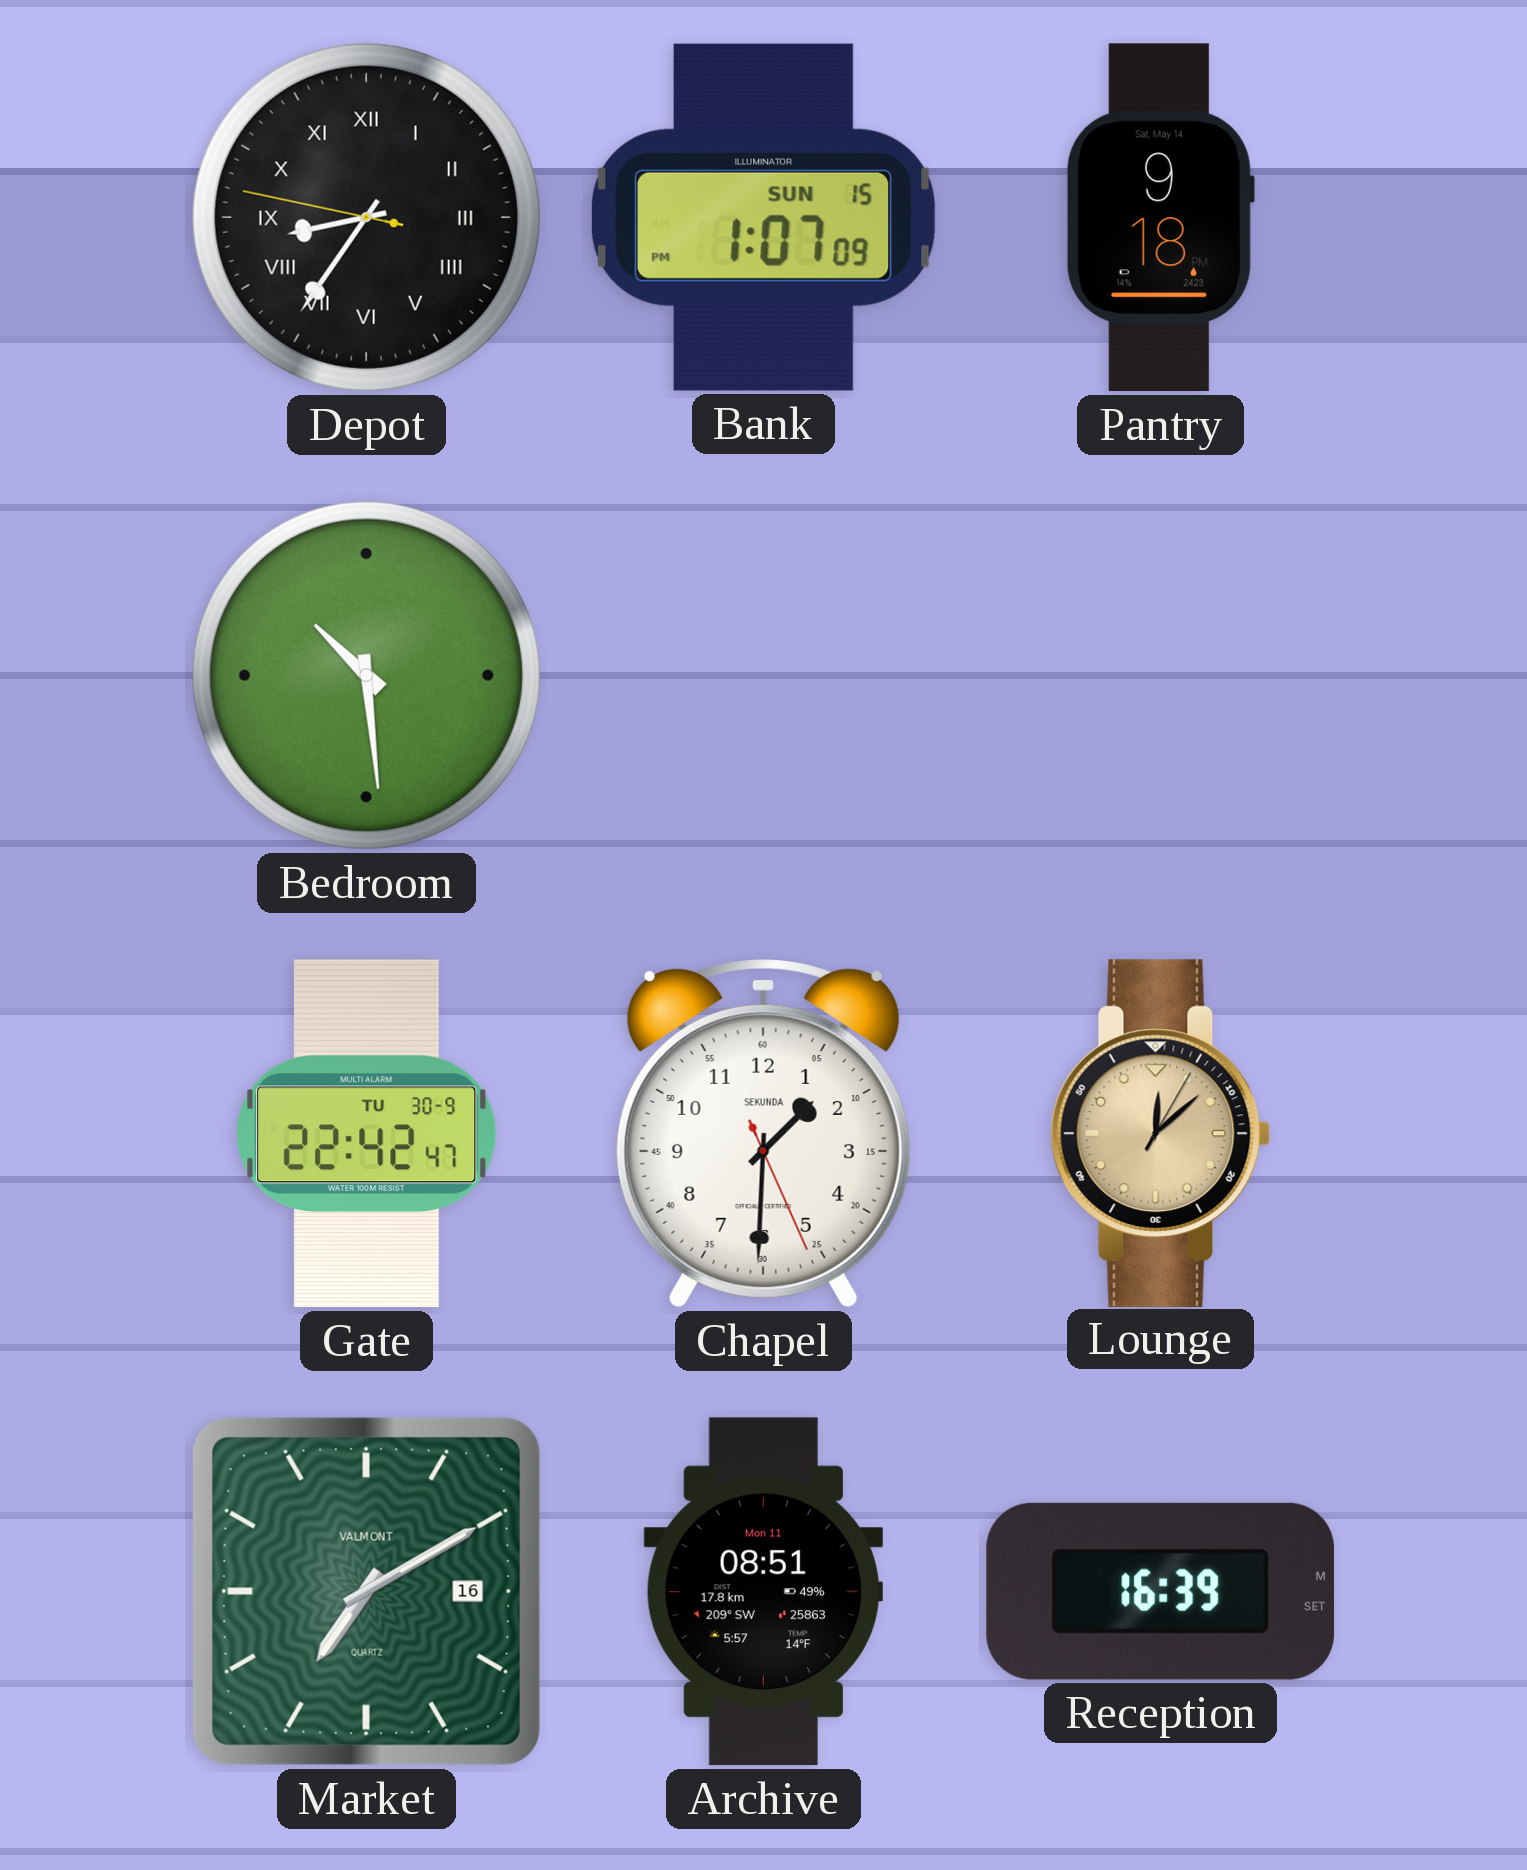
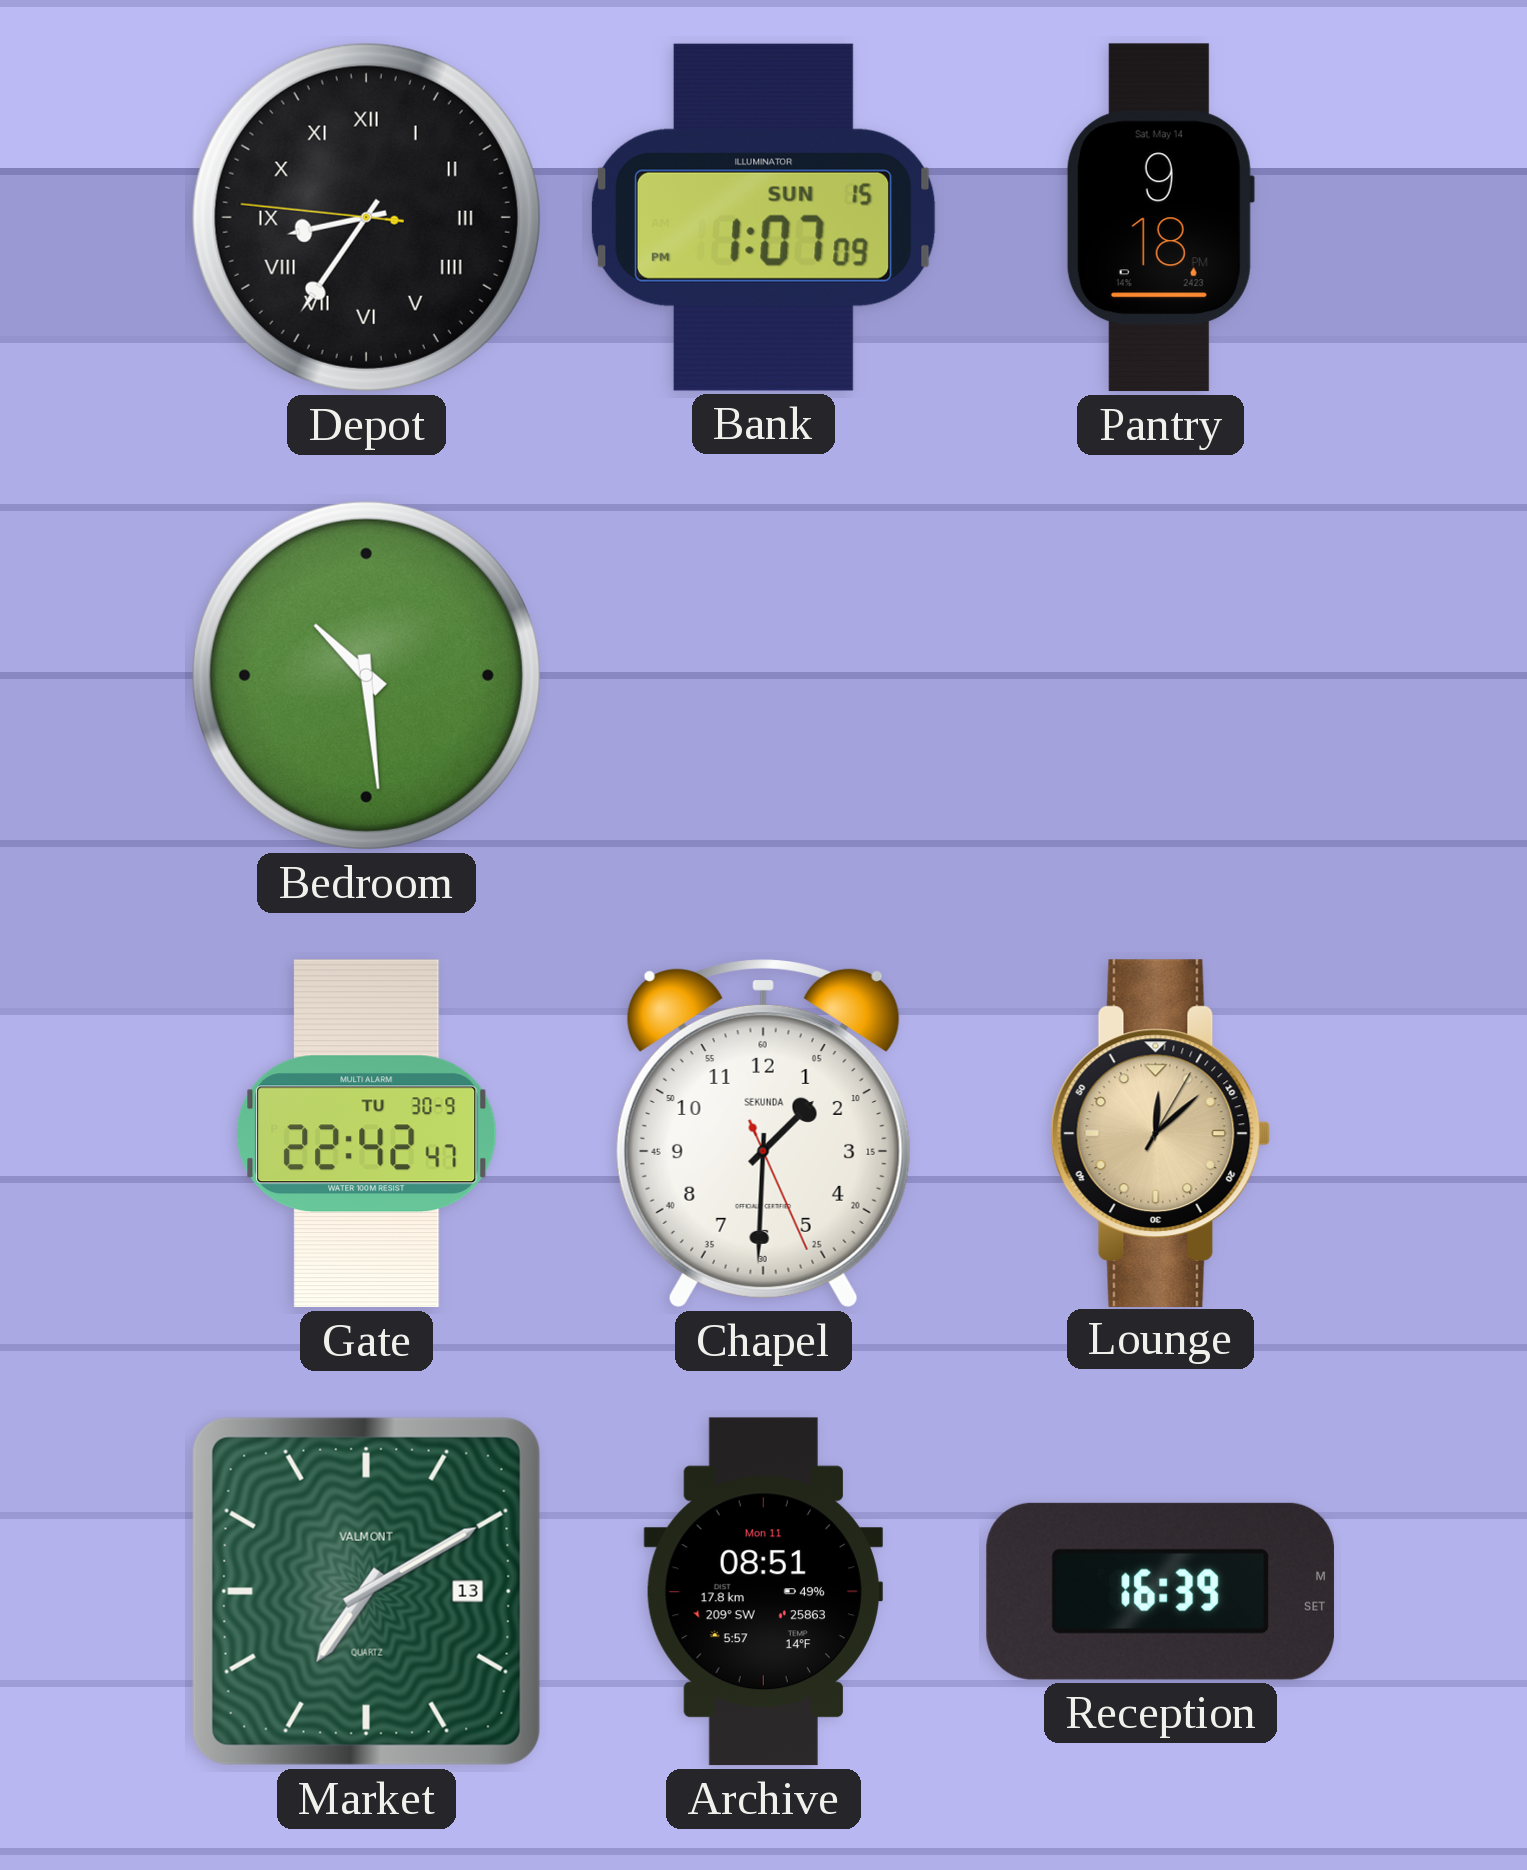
Depot: 8:35:47 -> 8:35:46
Market date: 16 -> 13
